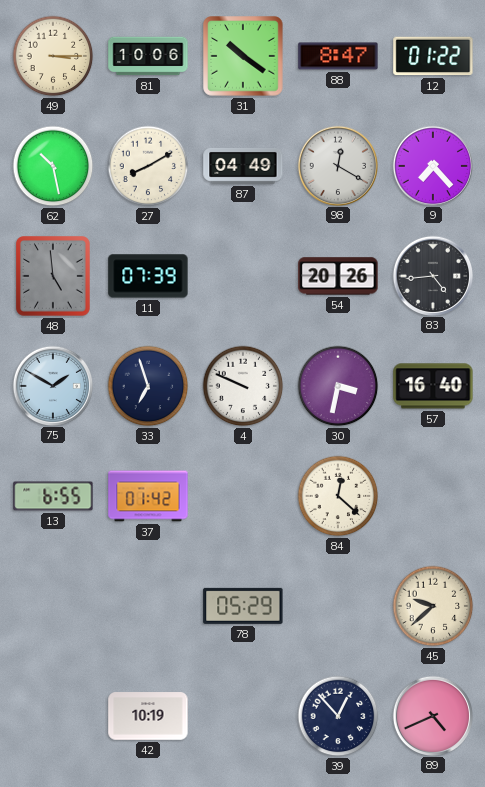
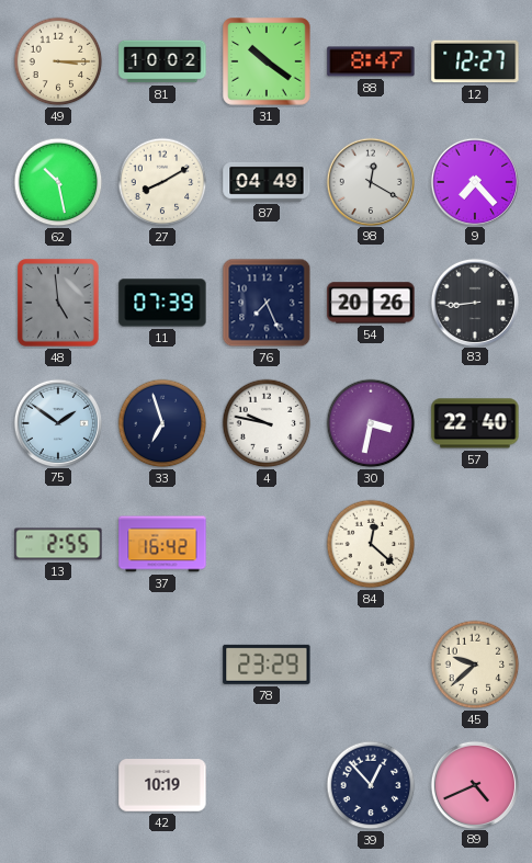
81: 10:06 -> 10:02
12: 01:22 -> 12:27
76: none -> 7:26
83: 4:44 -> 8:44
75: 1:50 -> 1:51
4: 9:49 -> 9:47
57: 16:40 -> 22:40
13: 6:55 -> 2:55
37: 01:42 -> 16:42
78: 05:29 -> 23:29
